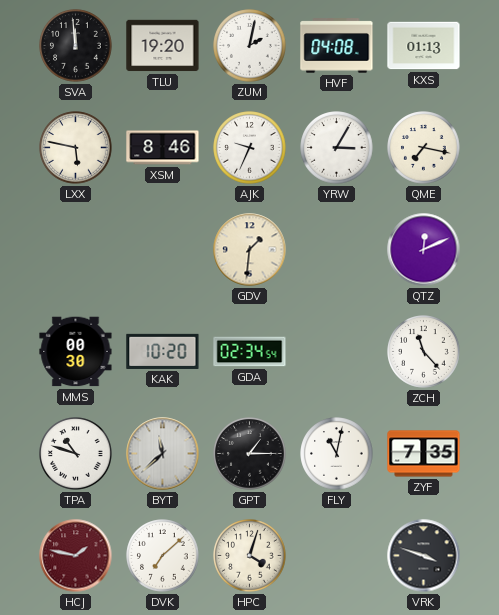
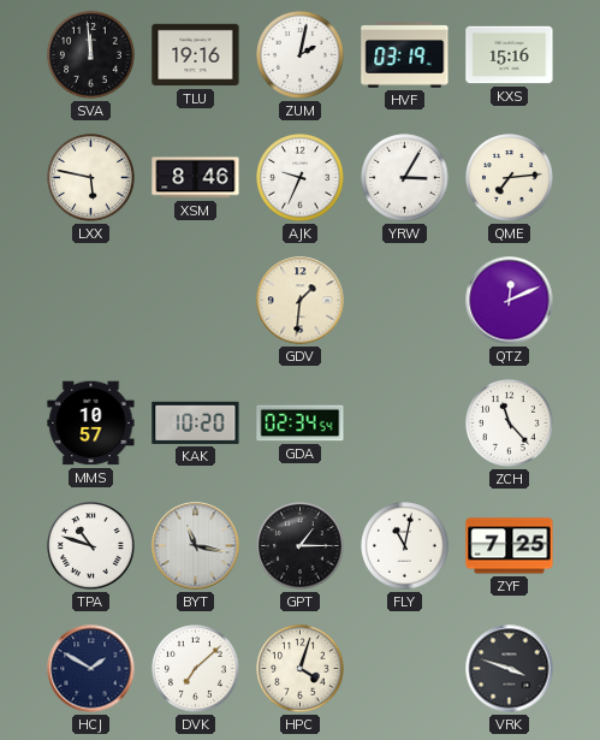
TLU: 19:20 -> 19:16
HVF: 04:08 -> 03:19
KXS: 01:13 -> 15:16
QME: 7:17 -> 7:14
MMS: 00:30 -> 10:57
BYT: 11:38 -> 11:17
ZYF: 7:35 -> 7:25
HCJ: 1:47 -> 1:50
HCJ dial: burgundy -> navy
